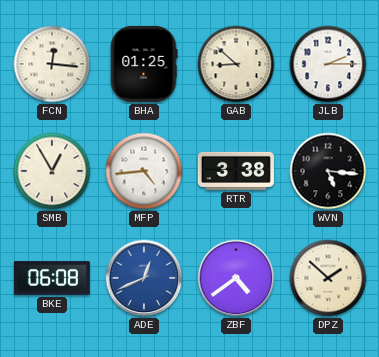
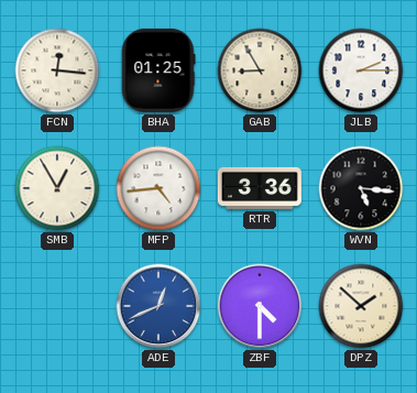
GAB: 8:52 -> 8:55
RTR: 3:38 -> 3:36
BKE: 06:08 -> none
ZBF: 4:39 -> 4:30
